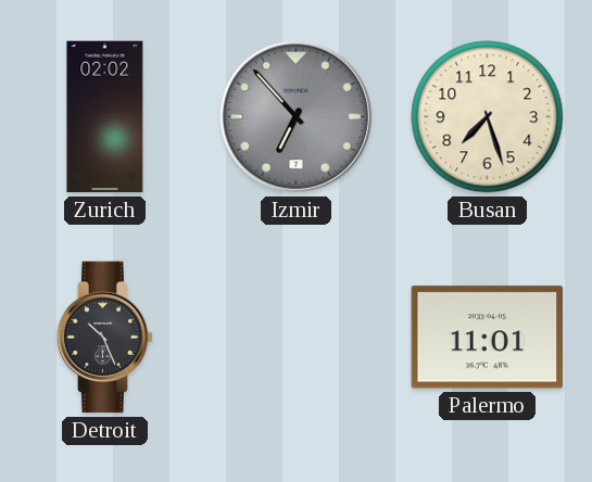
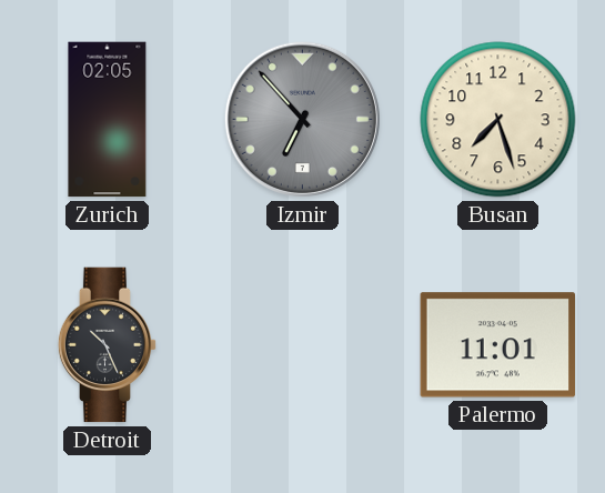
Zurich: 02:02 -> 02:05
